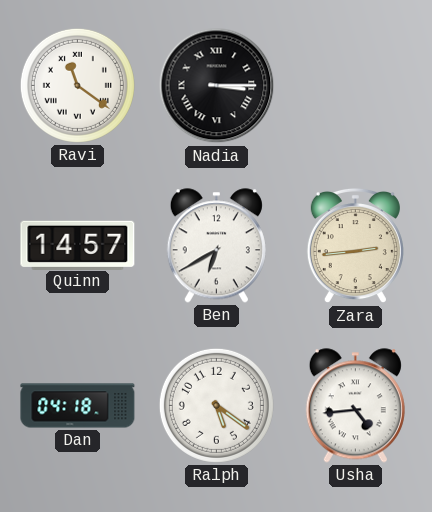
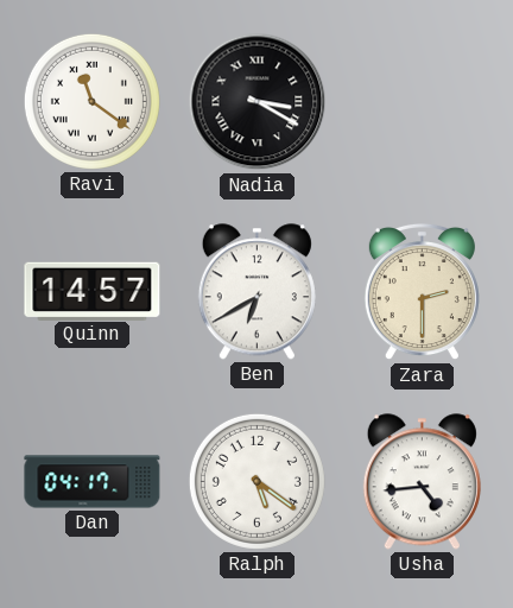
Nadia: 3:15 -> 3:20
Zara: 2:44 -> 2:30
Dan: 04:18 -> 04:17
